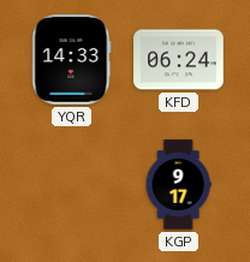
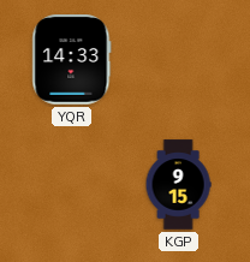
KFD: 06:24 -> none
KGP: 9:17 -> 9:15
